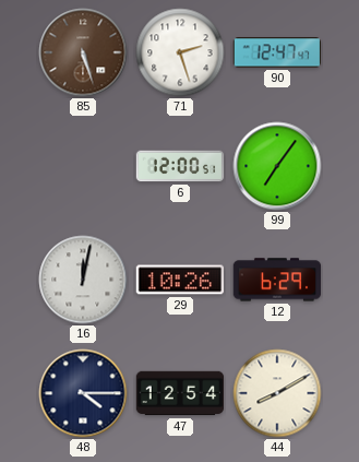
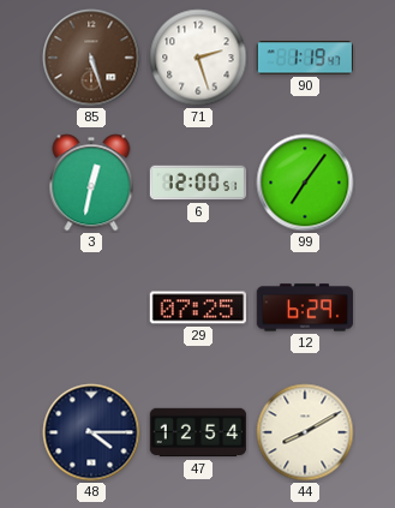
90: 12:47 -> 1:19
3: none -> 12:32
16: 12:02 -> none
29: 10:26 -> 07:25
